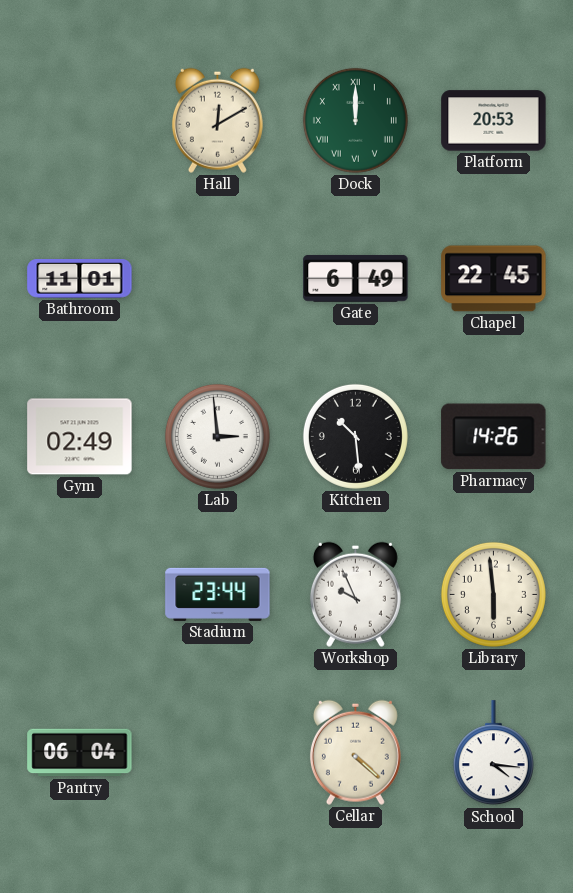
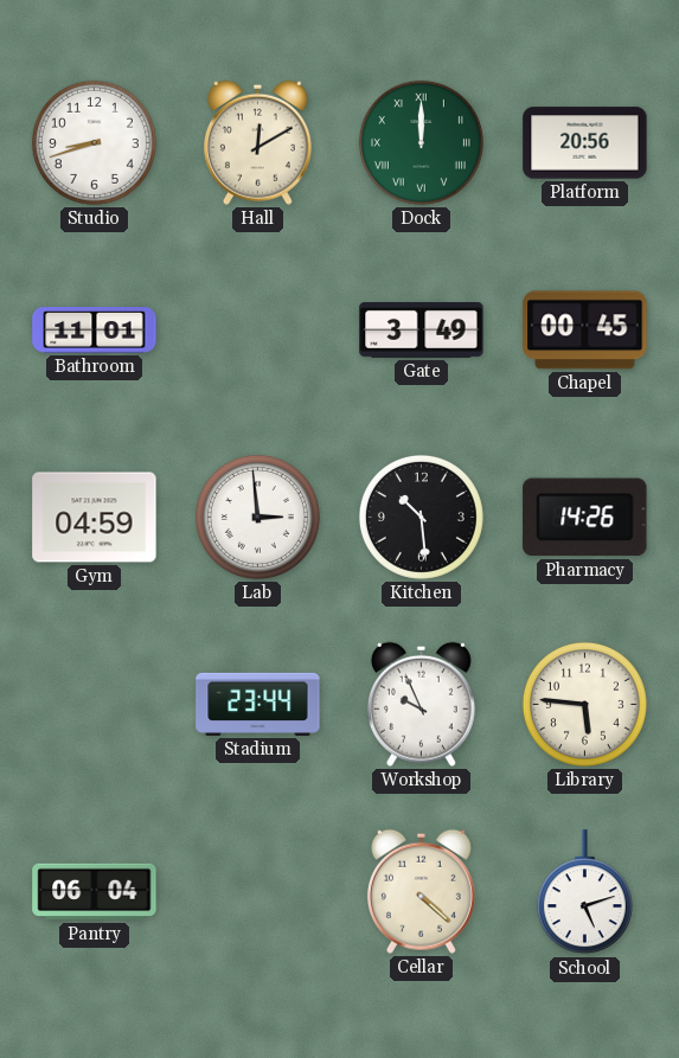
Studio: none -> 8:42
Platform: 20:53 -> 20:56
Gate: 6:49 -> 3:49
Chapel: 22:45 -> 00:45
Gym: 02:49 -> 04:59
Library: 5:59 -> 5:46
School: 4:16 -> 5:12
